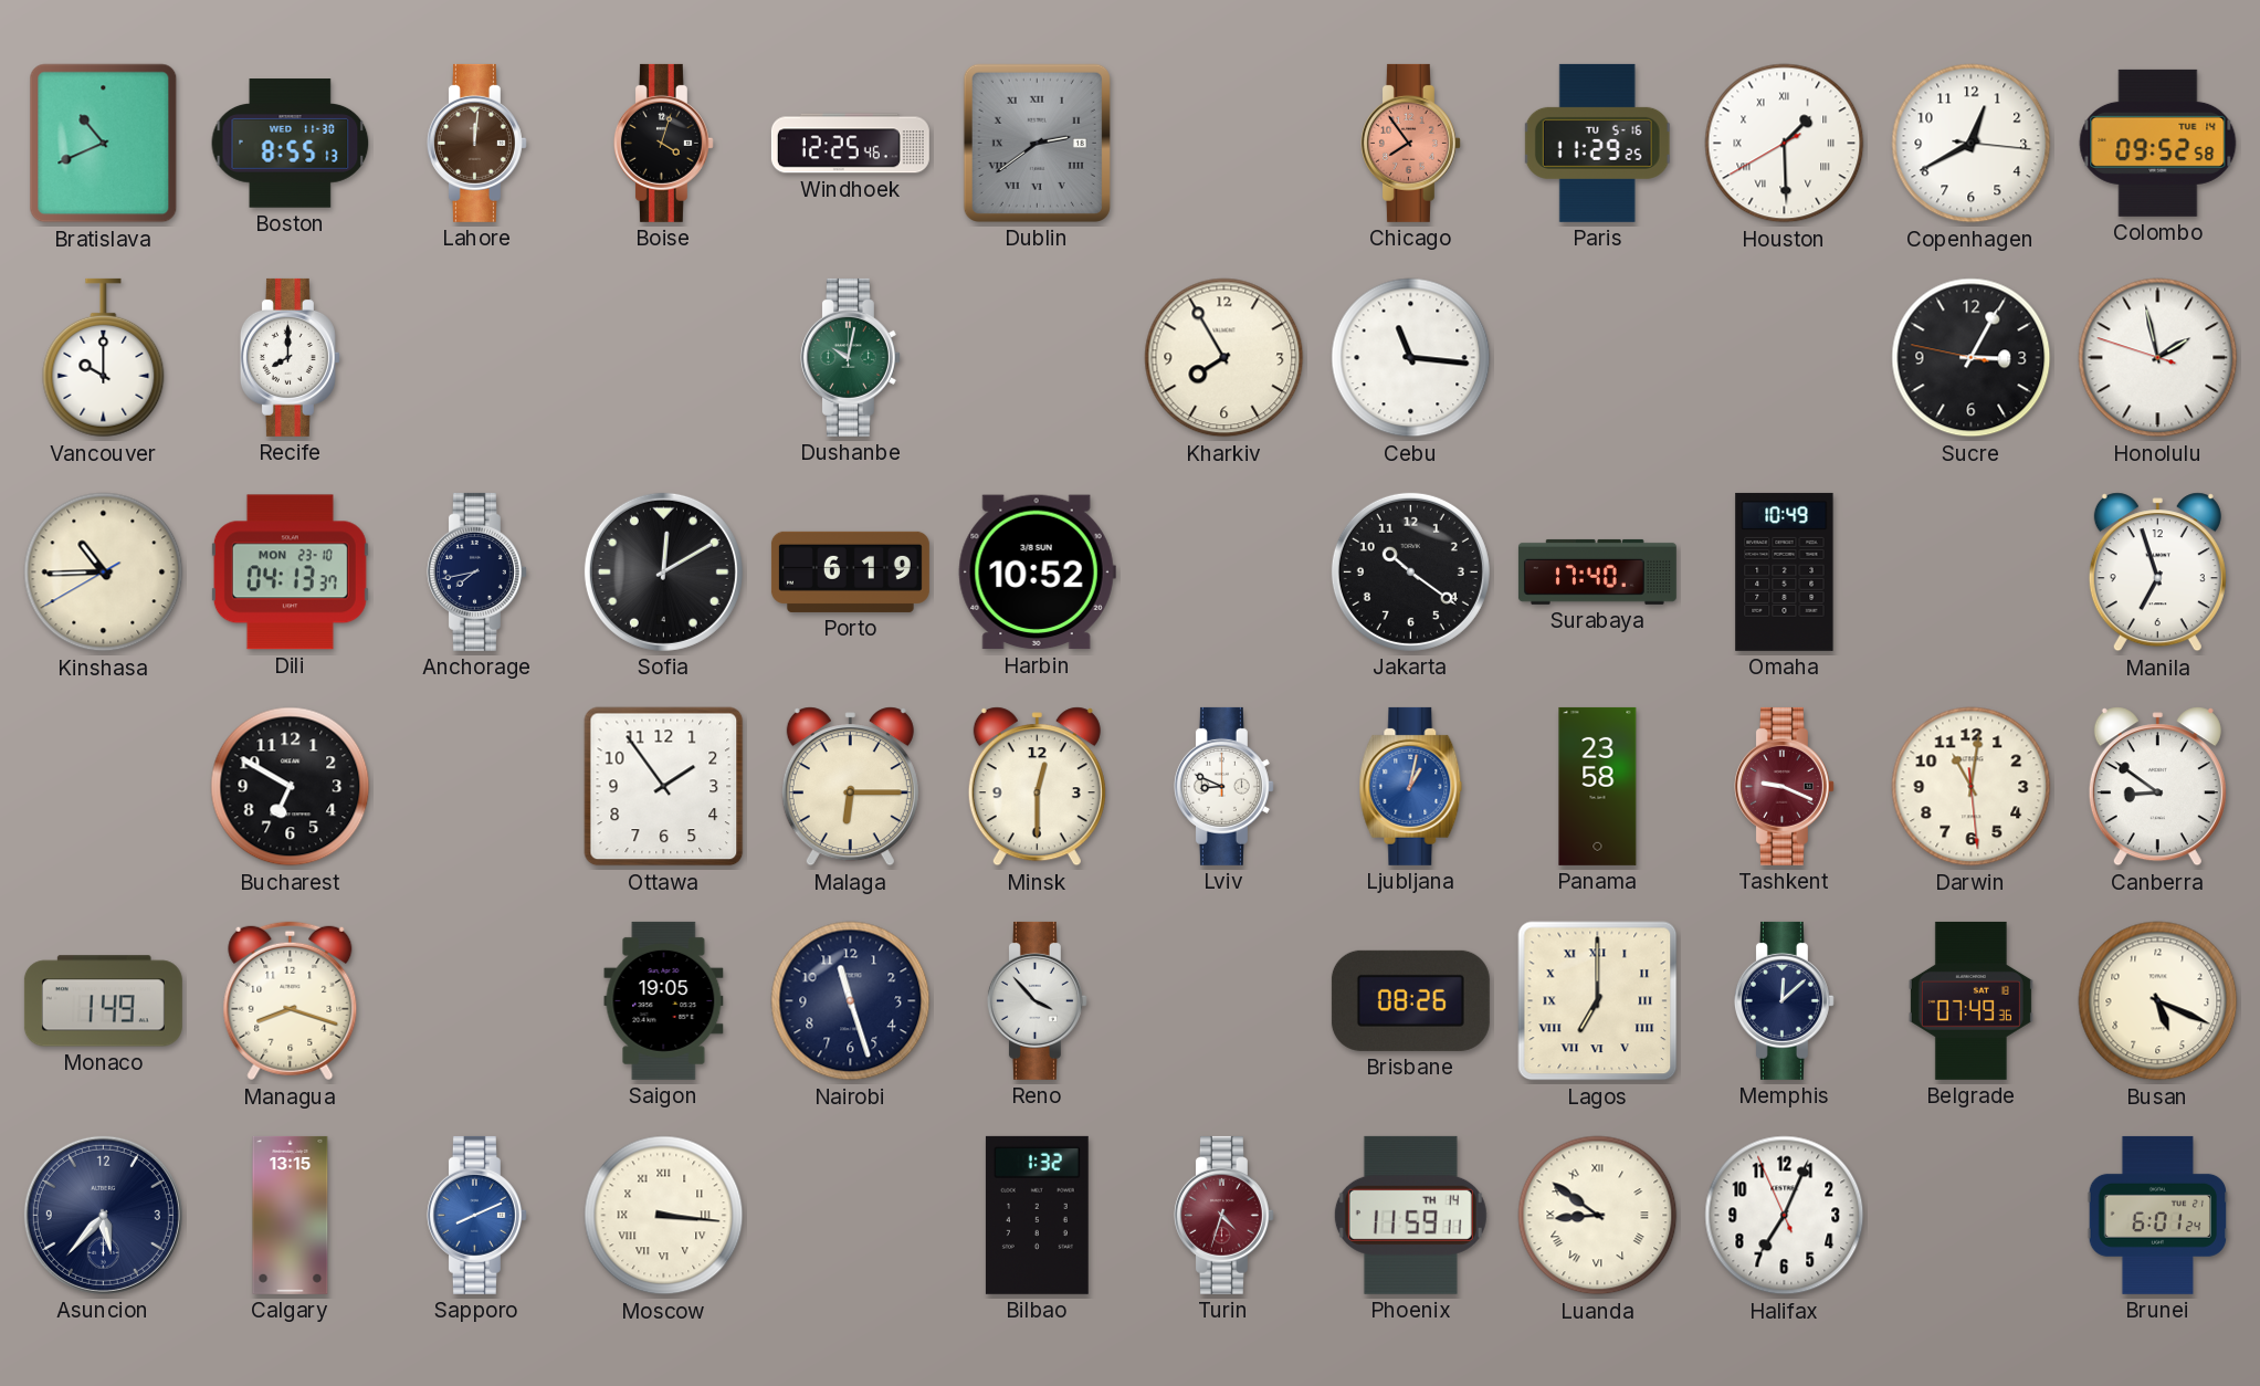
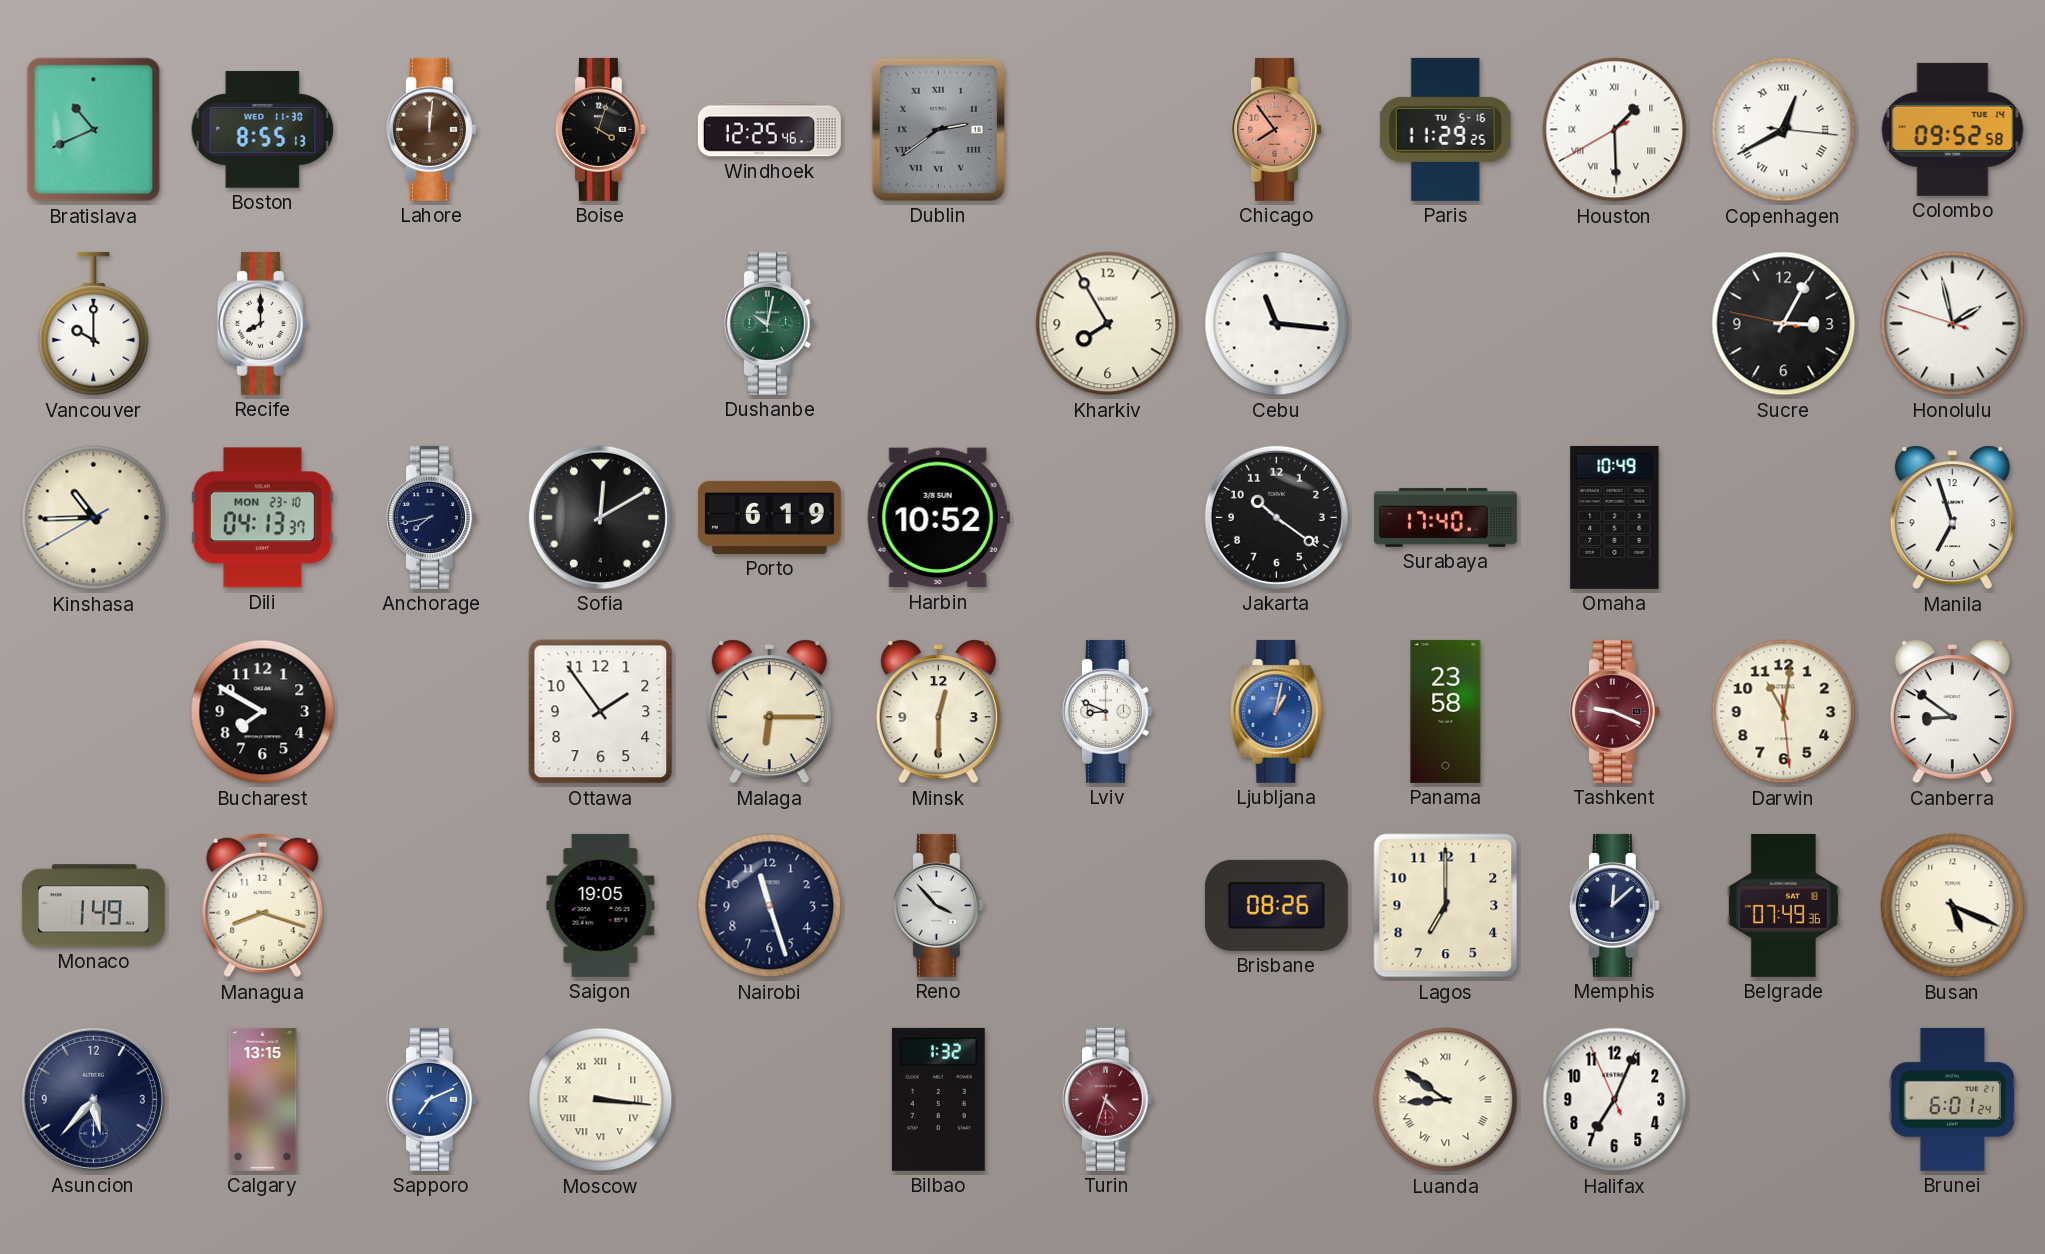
Copenhagen numerals: Arabic -> Roman
Bucharest: 6:50 -> 7:50
Lagos numerals: Roman -> Arabic
Sapporo: 8:11 -> 7:11
Phoenix: 11:59 -> none
